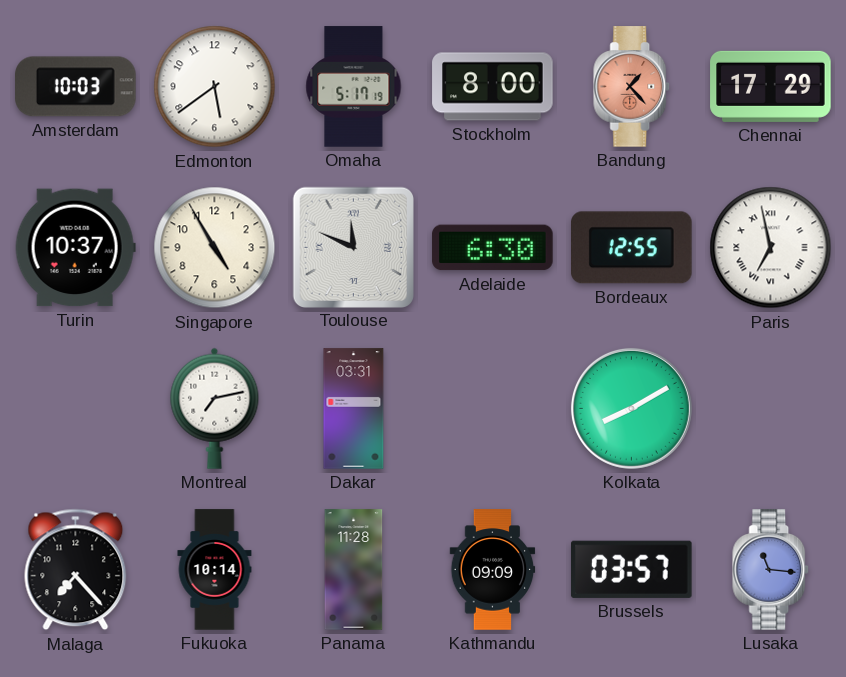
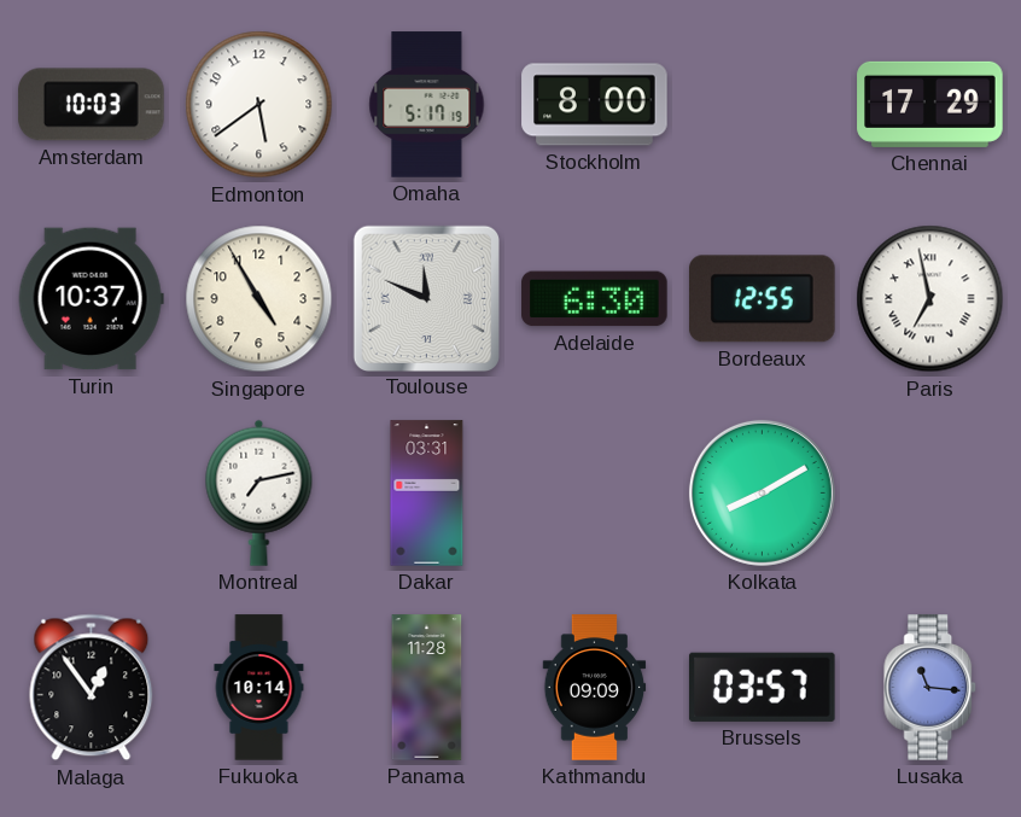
Bandung: 1:23 -> none
Malaga: 7:23 -> 12:54
